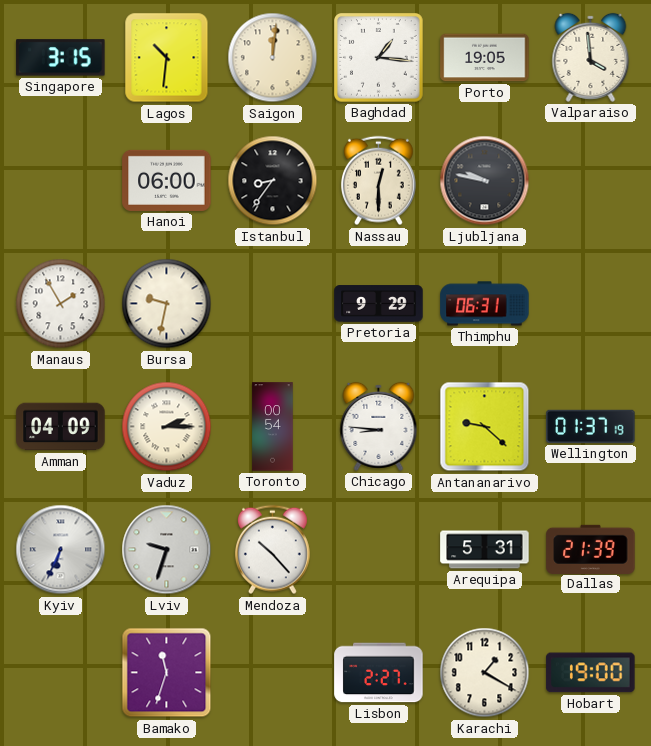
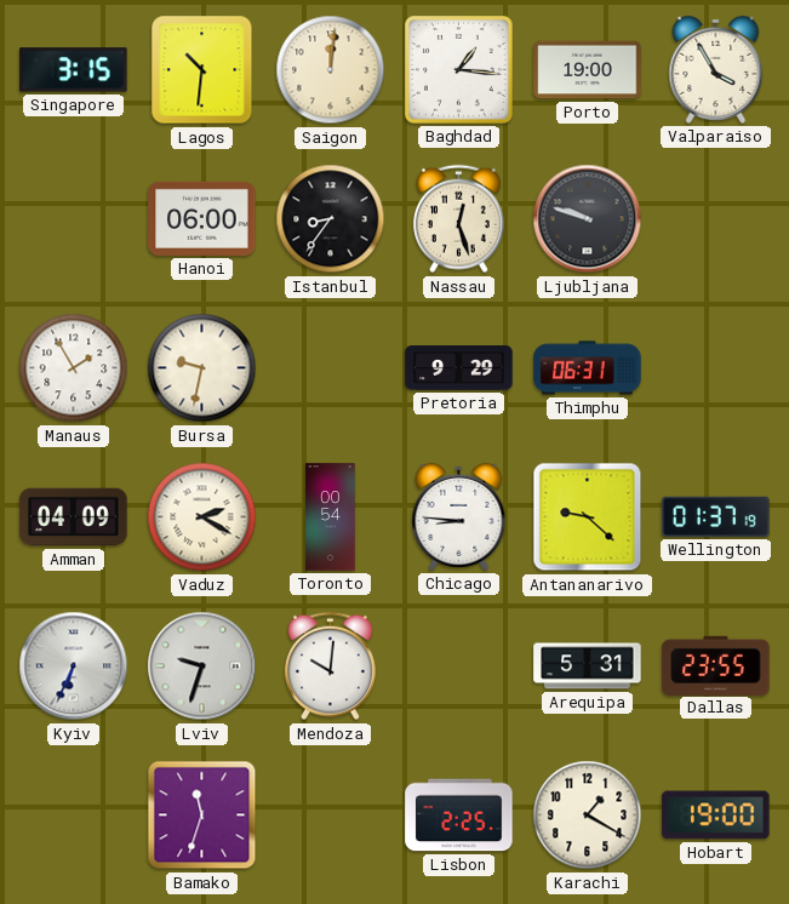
Porto: 19:05 -> 19:00
Valparaiso: 3:59 -> 3:55
Nassau: 12:30 -> 12:27
Ljubljana: 9:47 -> 9:48
Vaduz: 2:15 -> 2:20
Mendoza: 10:23 -> 10:01
Dallas: 21:39 -> 23:55
Lisbon: 2:27 -> 2:25
